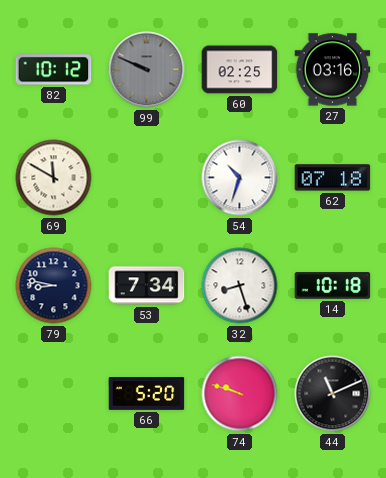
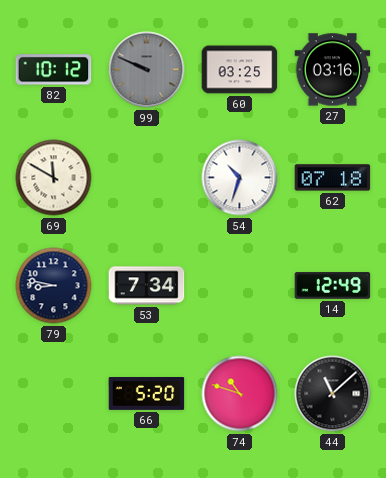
60: 02:25 -> 03:25
32: 8:27 -> none
14: 10:18 -> 12:49
74: 9:48 -> 10:48
44: 11:11 -> 11:08
